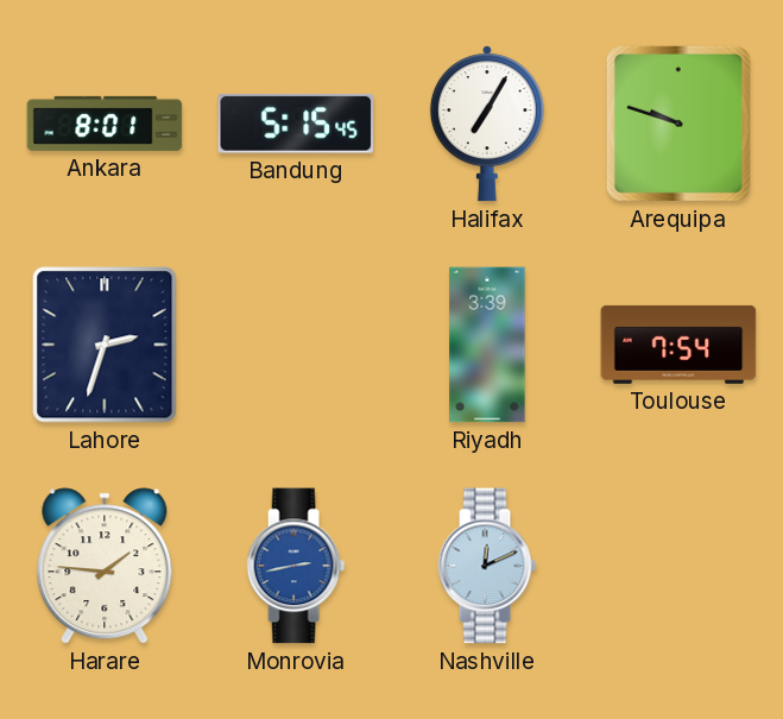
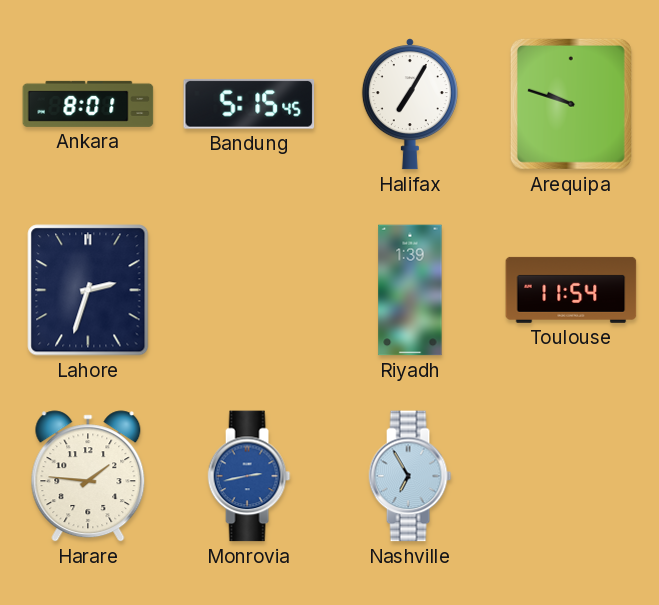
Riyadh: 3:39 -> 1:39
Toulouse: 7:54 -> 11:54
Nashville: 12:11 -> 6:55
